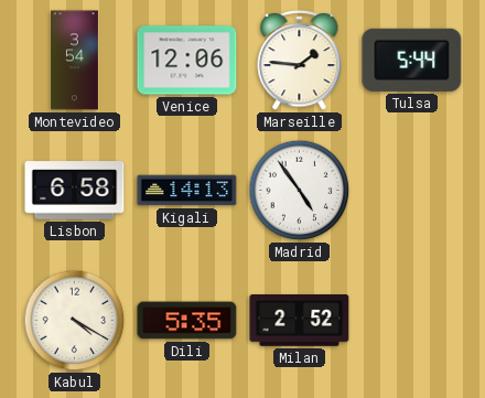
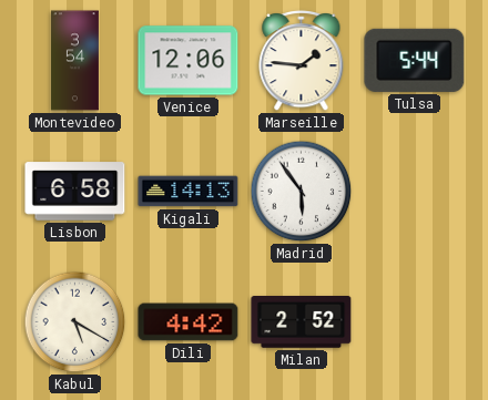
Madrid: 4:54 -> 5:54
Kabul: 4:20 -> 5:20
Dili: 5:35 -> 4:42
